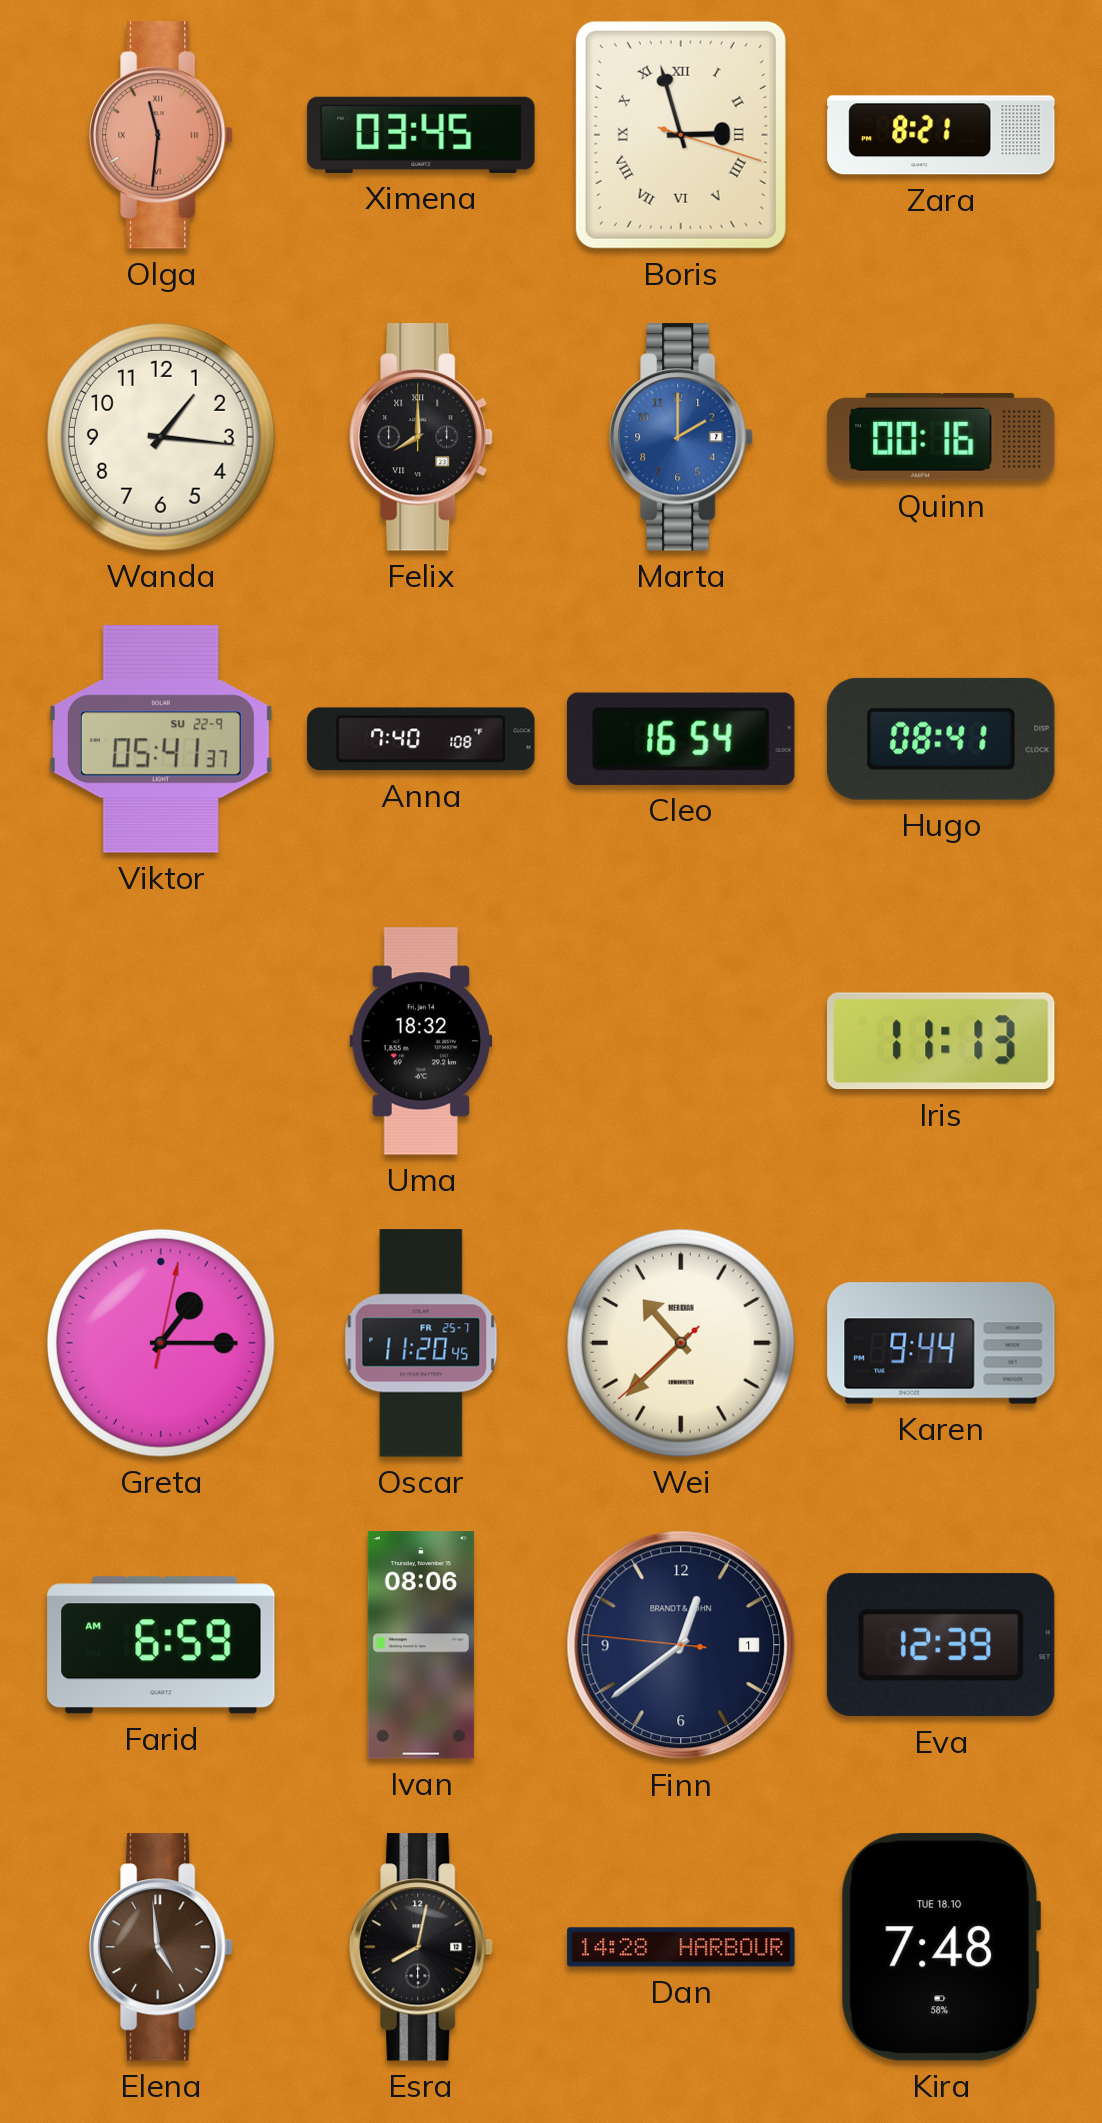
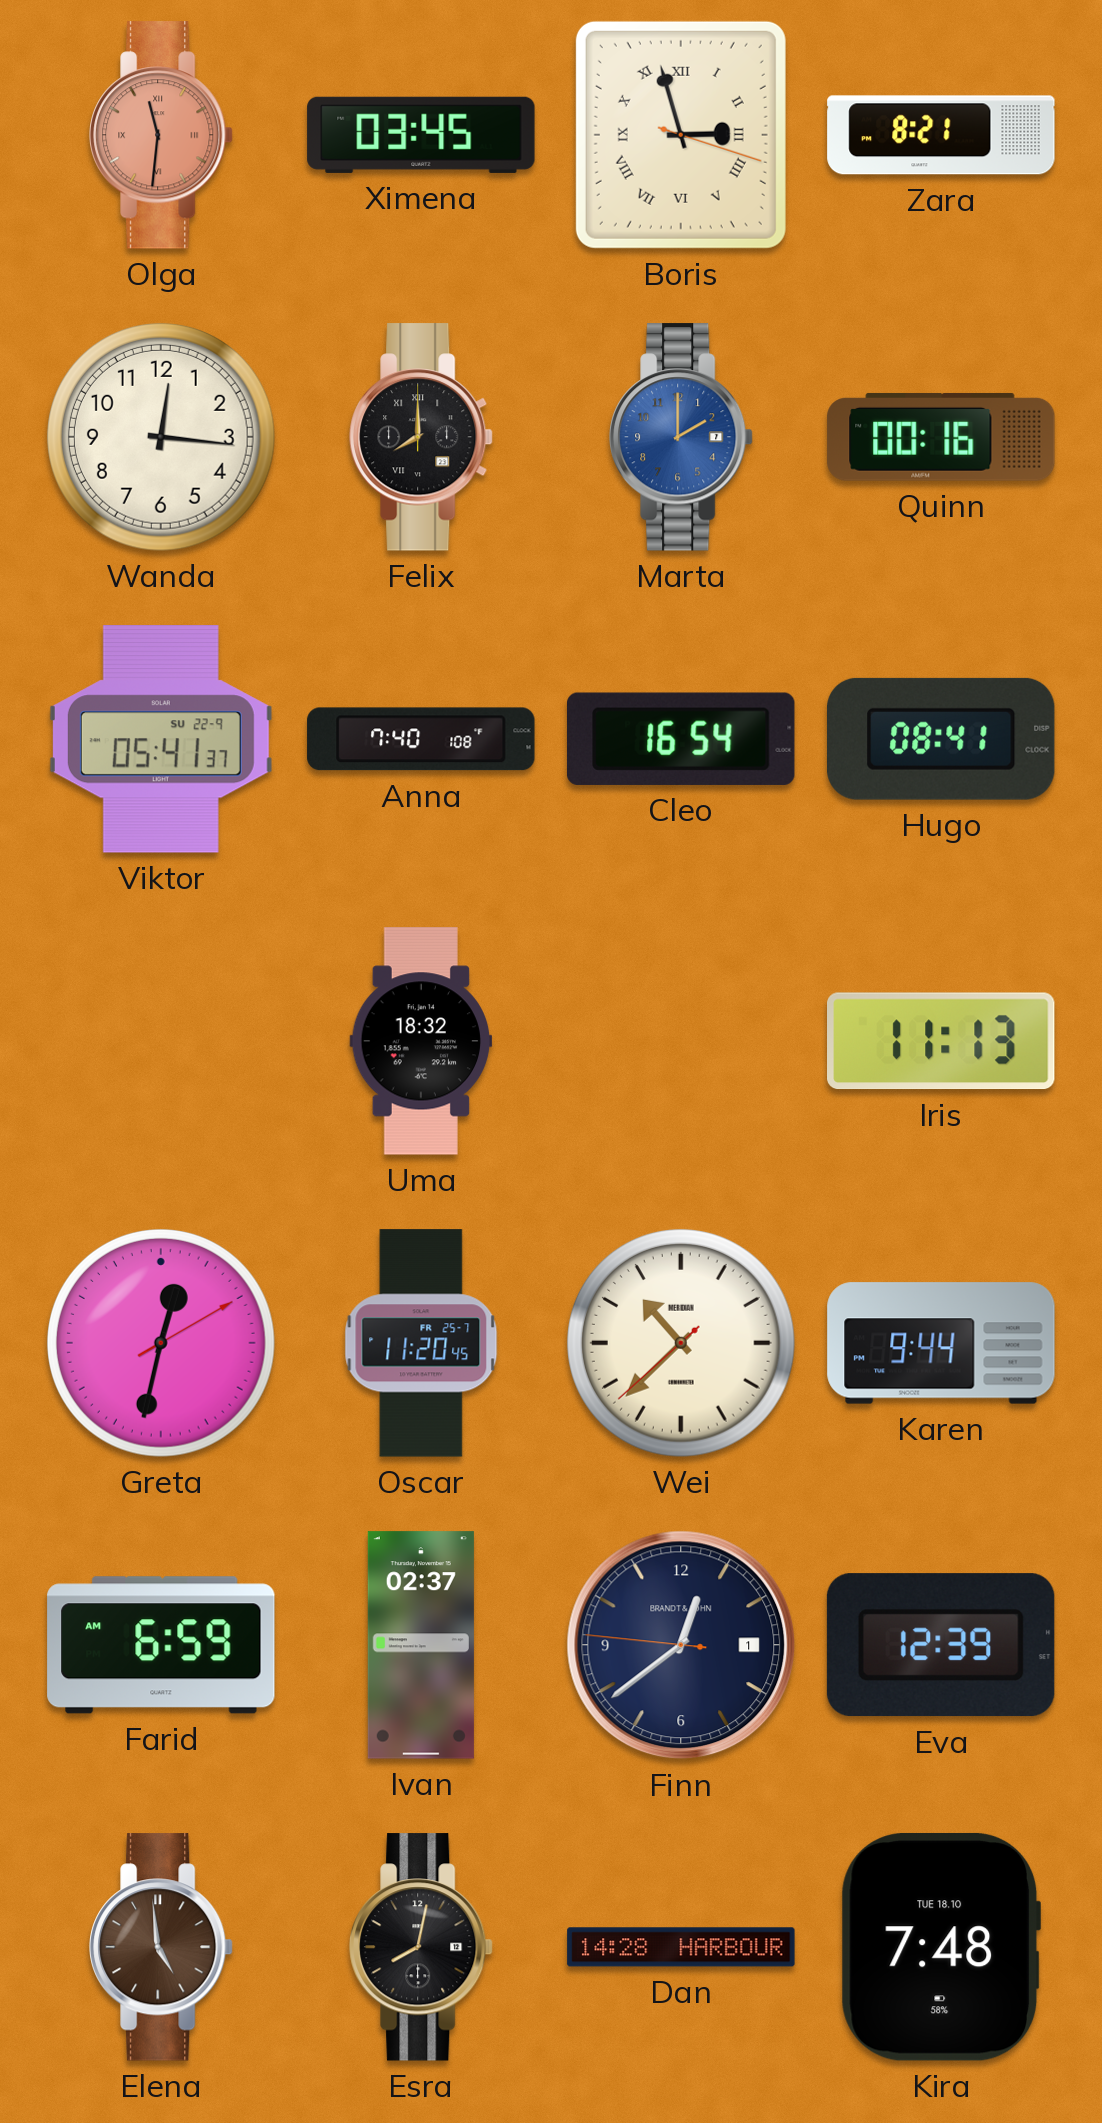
Wanda: 1:16 -> 12:16
Greta: 1:15 -> 12:32
Ivan: 08:06 -> 02:37
